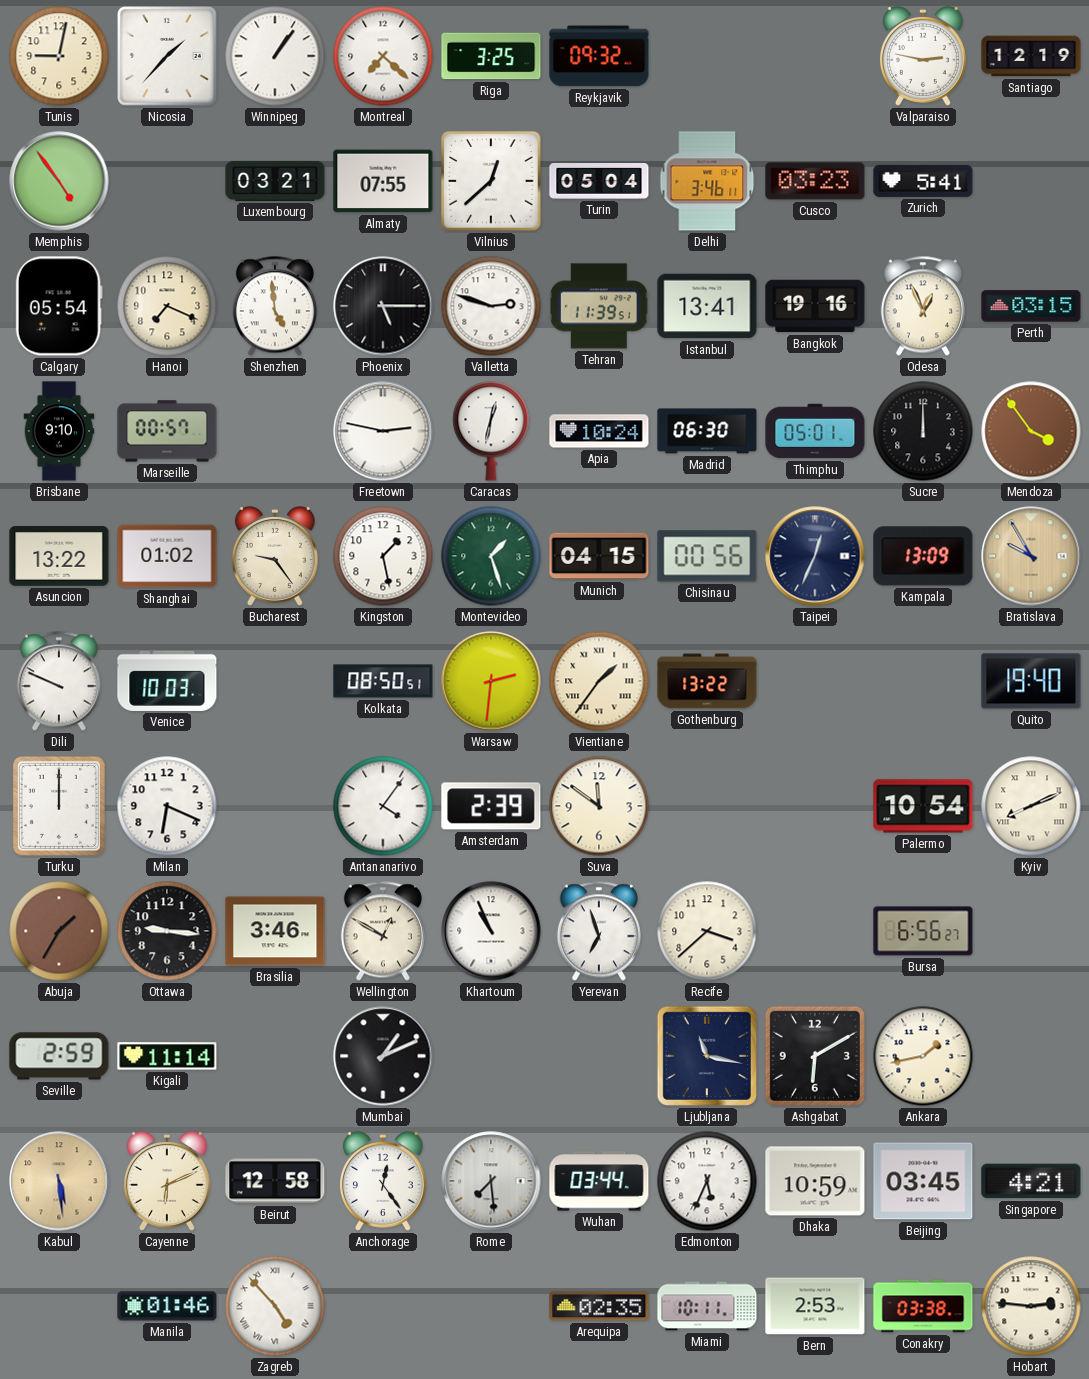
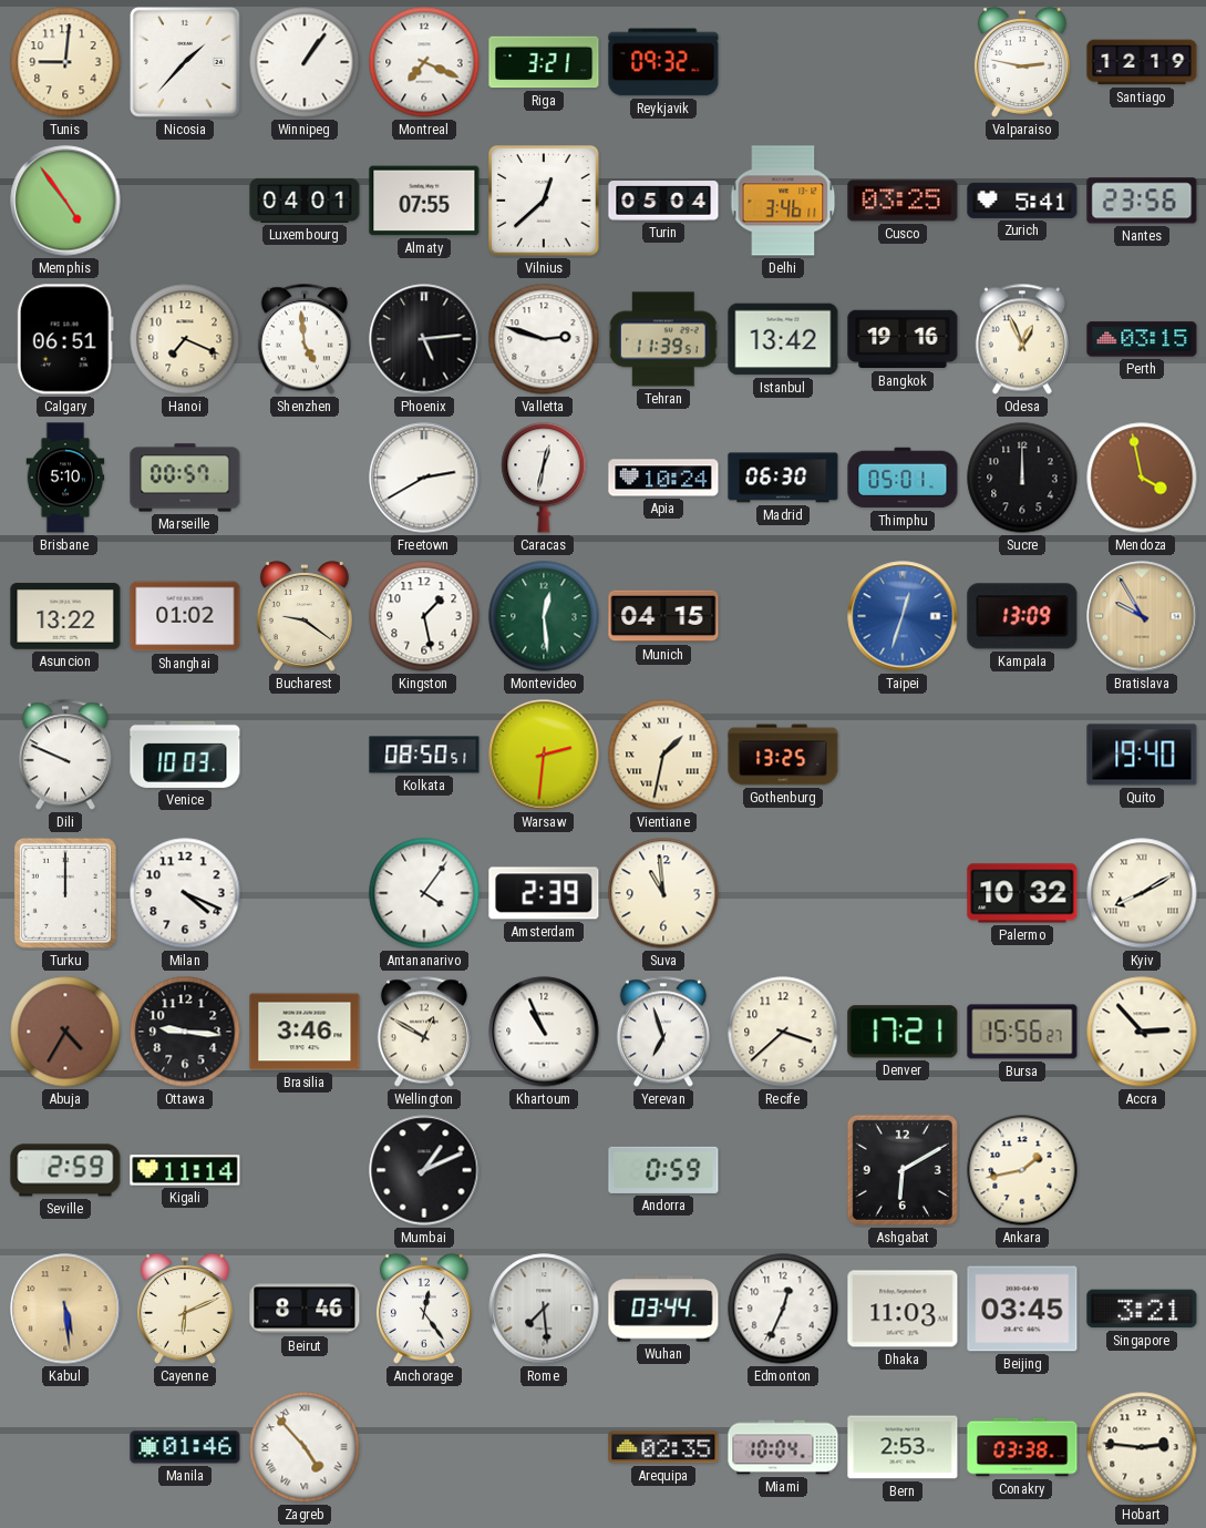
Tunis: 9:02 -> 9:01
Montreal: 7:22 -> 7:19
Riga: 3:25 -> 3:21
Luxembourg: 03:21 -> 04:01
Cusco: 03:23 -> 03:25
Nantes: none -> 23:56
Calgary: 05:54 -> 06:51
Phoenix: 5:15 -> 5:14
Istanbul: 13:41 -> 13:42
Brisbane: 9:10 -> 5:10
Freetown: 2:47 -> 2:40
Mendoza: 3:54 -> 3:58
Bucharest: 9:24 -> 9:21
Montevideo: 1:27 -> 12:29
Chisinau: 00:56 -> none
Taipei: 12:34 -> 12:33
Taipei dial: navy -> blue
Vientiane: 1:36 -> 1:32
Gothenburg: 13:22 -> 13:25
Milan: 6:19 -> 4:19
Suva: 11:51 -> 10:59
Palermo: 10:54 -> 10:32
Kyiv: 8:11 -> 8:10
Abuja: 1:35 -> 4:35
Denver: none -> 17:21
Bursa: 6:56 -> 15:56
Accra: none -> 2:53
Andorra: none -> 0:59
Ljubljana: 11:17 -> none
Beirut: 12:58 -> 8:46
Edmonton: 5:34 -> 12:34
Dhaka: 10:59 -> 11:03
Singapore: 4:21 -> 3:21
Miami: 10:11 -> 10:04
